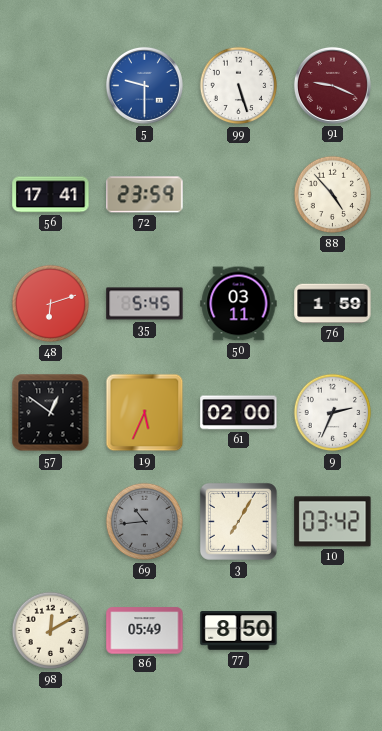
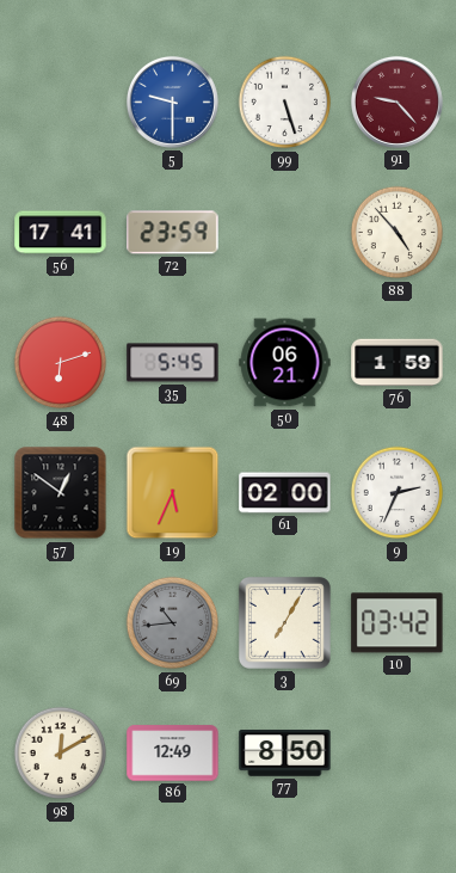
91: 9:19 -> 9:23
50: 03:11 -> 06:21
86: 05:49 -> 12:49
